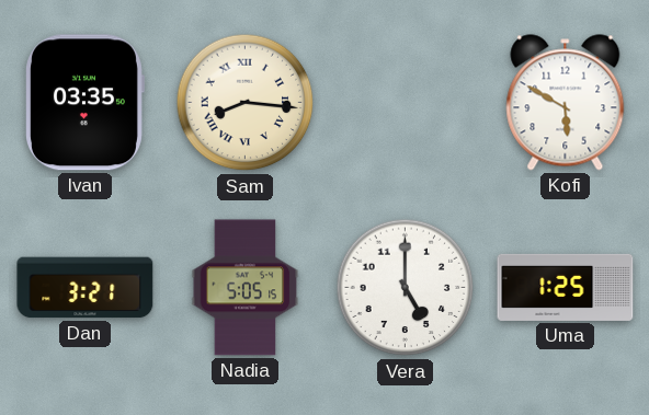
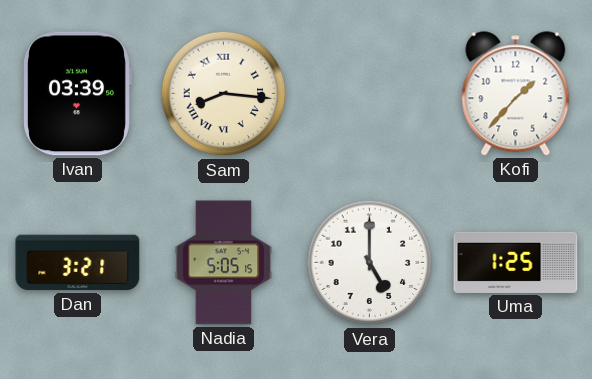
Ivan: 03:35 -> 03:39
Kofi: 5:50 -> 1:37
